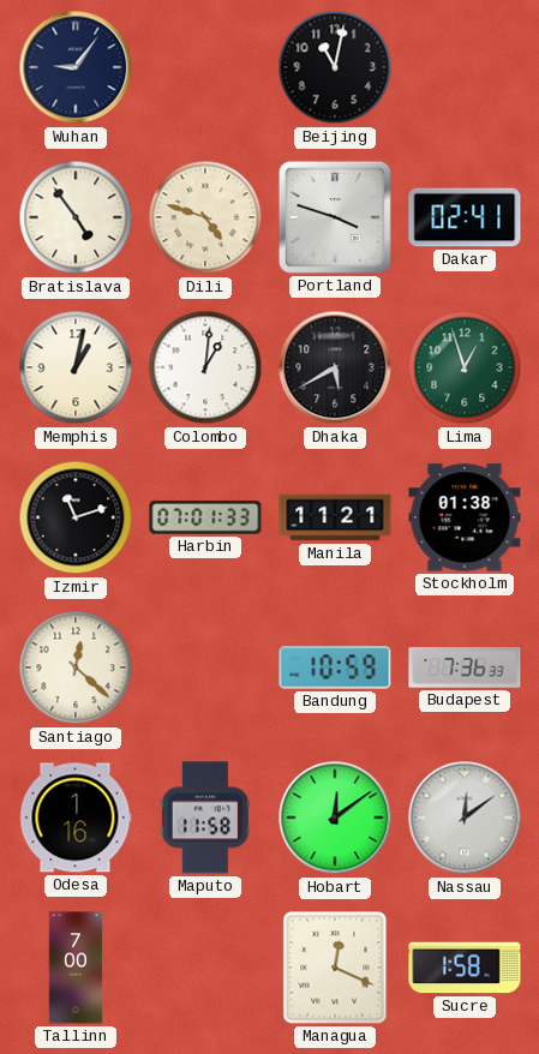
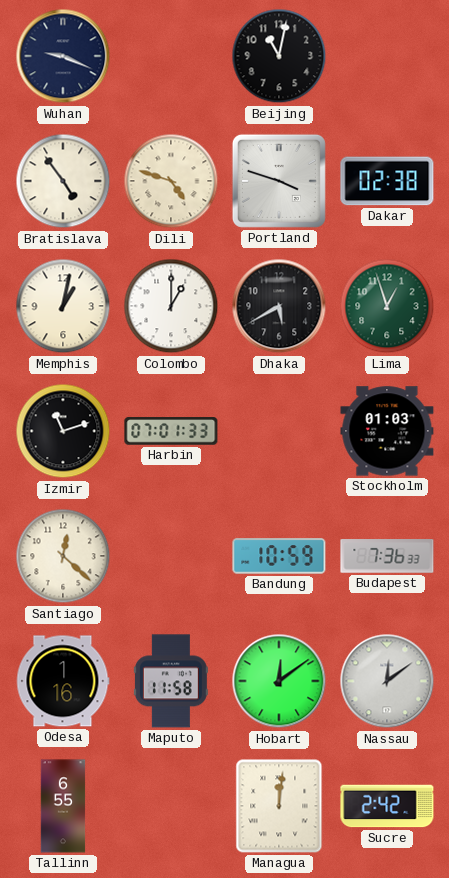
Wuhan: 9:06 -> 9:19
Dakar: 02:41 -> 02:38
Colombo: 1:01 -> 1:00
Manila: 11:21 -> none
Stockholm: 01:38 -> 01:03
Tallinn: 7:00 -> 6:55
Managua: 12:19 -> 12:01
Sucre: 1:58 -> 2:42
